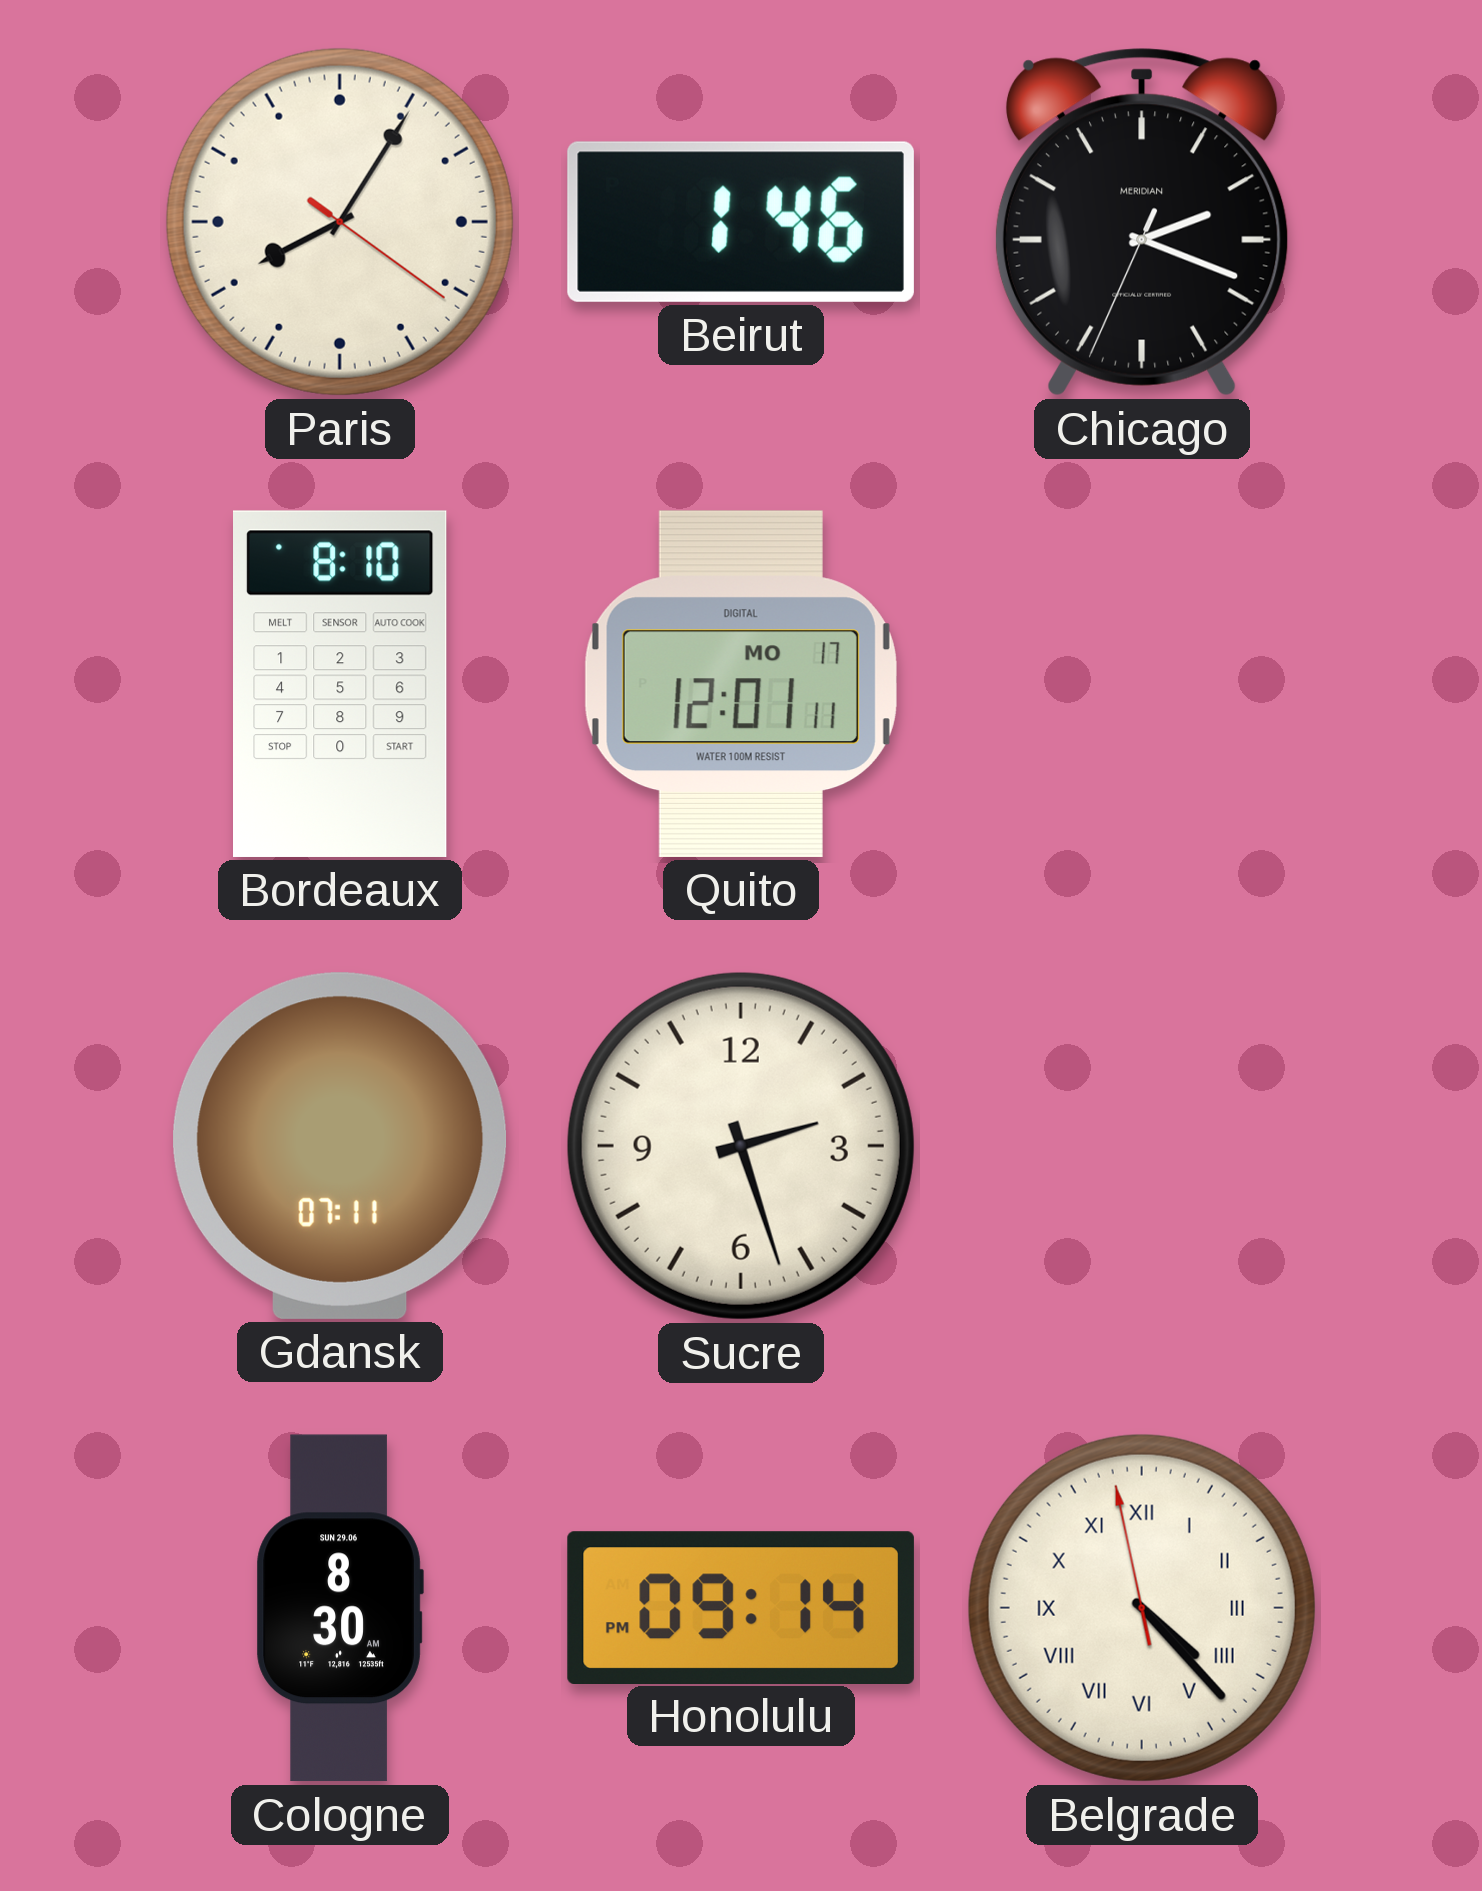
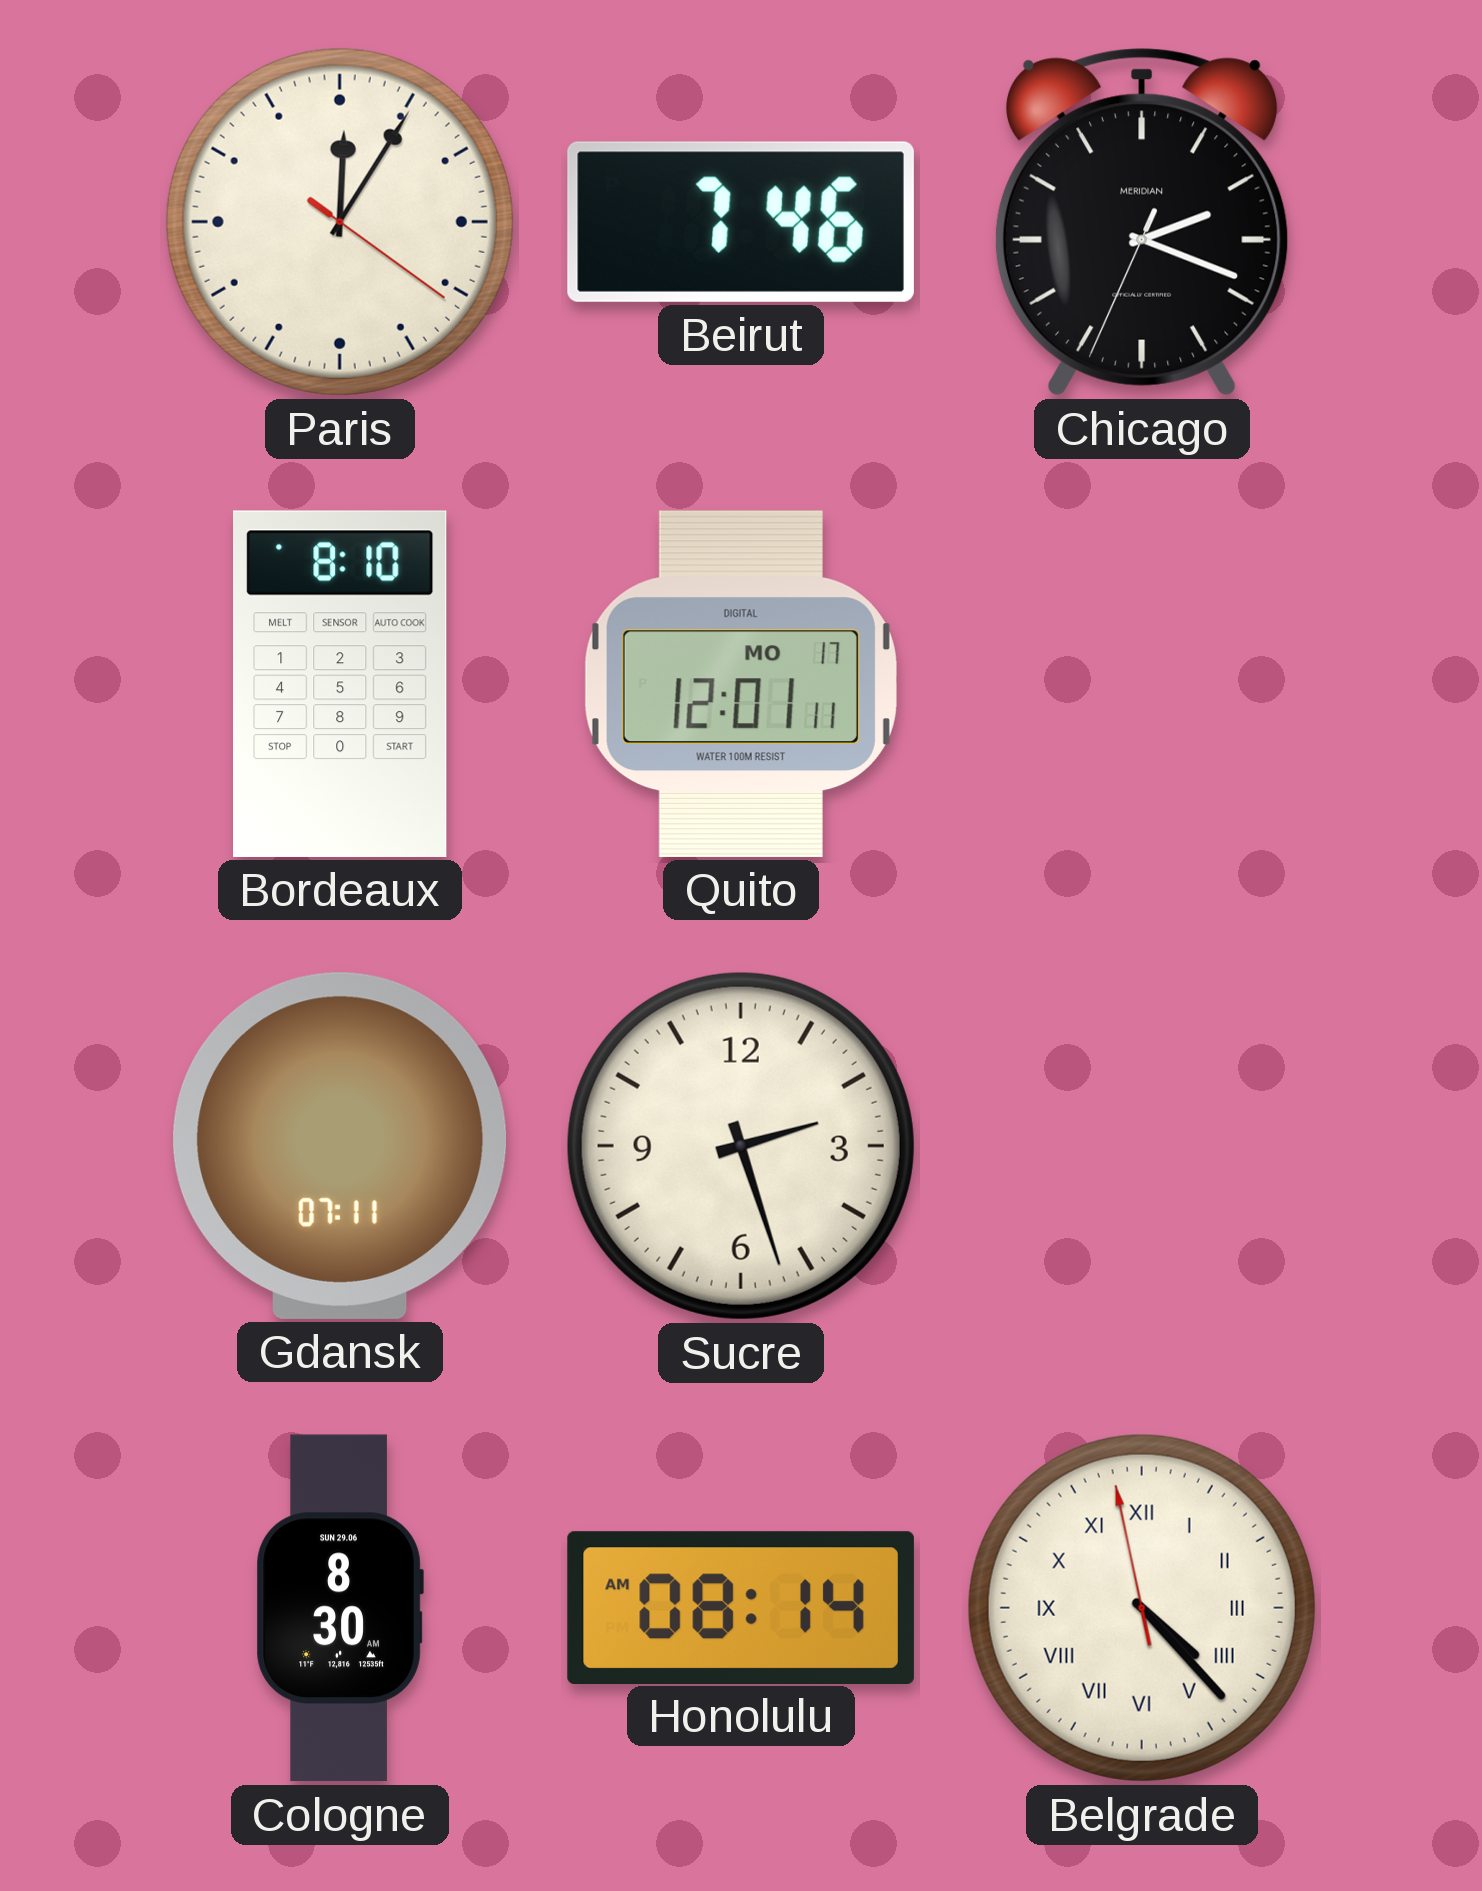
Paris: 8:05 -> 12:05
Beirut: 1:46 -> 7:46
Honolulu: 09:14 -> 08:14
